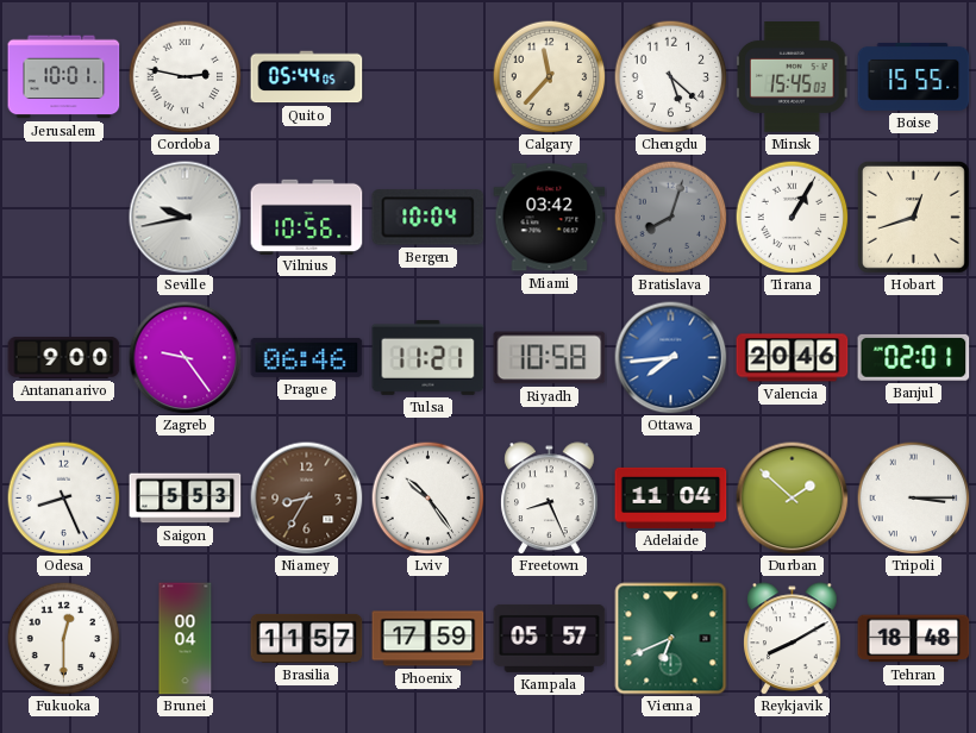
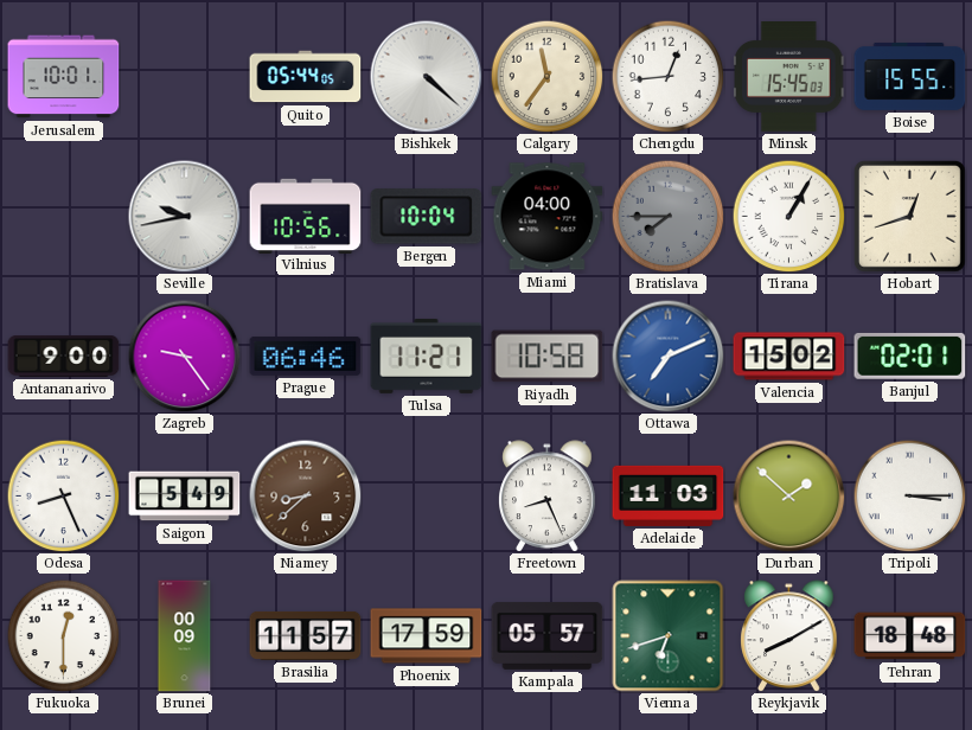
Cordoba: 2:47 -> none
Bishkek: none -> 4:22
Calgary: 11:37 -> 11:36
Chengdu: 5:22 -> 12:44
Miami: 03:42 -> 04:00
Bratislava: 8:03 -> 7:45
Ottawa: 7:44 -> 7:11
Valencia: 20:46 -> 15:02
Saigon: 5:53 -> 5:49
Niamey: 8:35 -> 8:38
Lviv: 10:24 -> none
Adelaide: 11:04 -> 11:03
Brunei: 00:04 -> 00:09
Vienna: 6:41 -> 6:42
